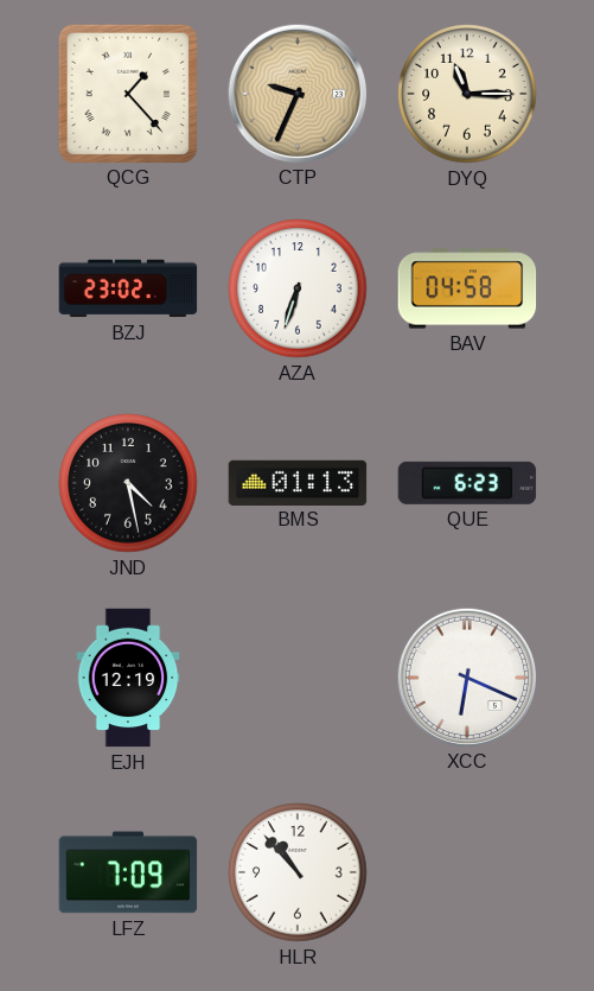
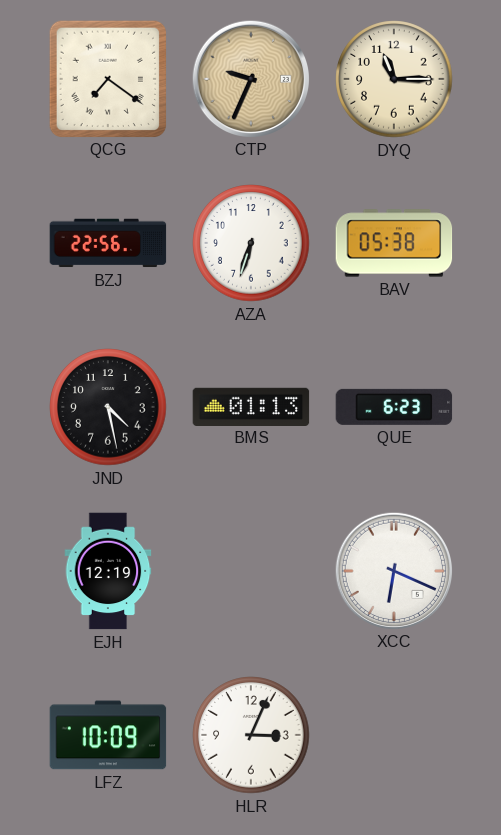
QCG: 1:23 -> 7:21
BZJ: 23:02 -> 22:56
BAV: 04:58 -> 05:38
LFZ: 7:09 -> 10:09
HLR: 10:53 -> 3:04
